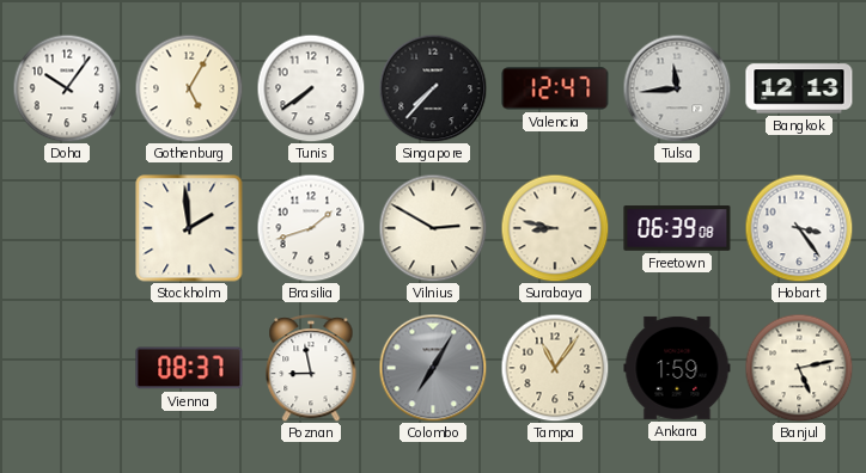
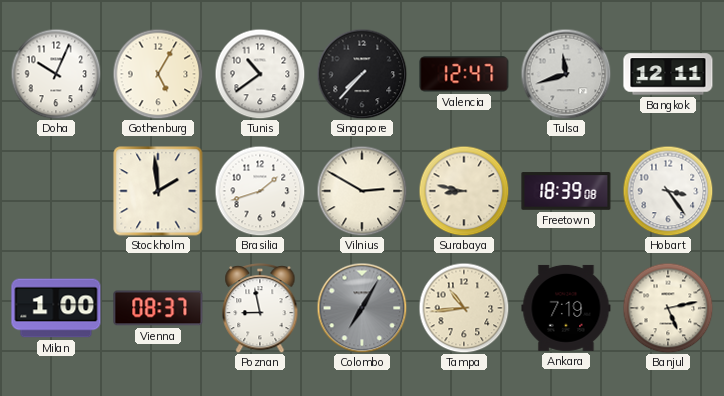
Doha: 10:06 -> 10:04
Tunis: 7:39 -> 10:39
Tulsa: 11:44 -> 11:42
Bangkok: 12:13 -> 12:11
Freetown: 06:39 -> 18:39
Milan: none -> 1:00
Tampa: 11:06 -> 10:44
Ankara: 1:59 -> 7:19
